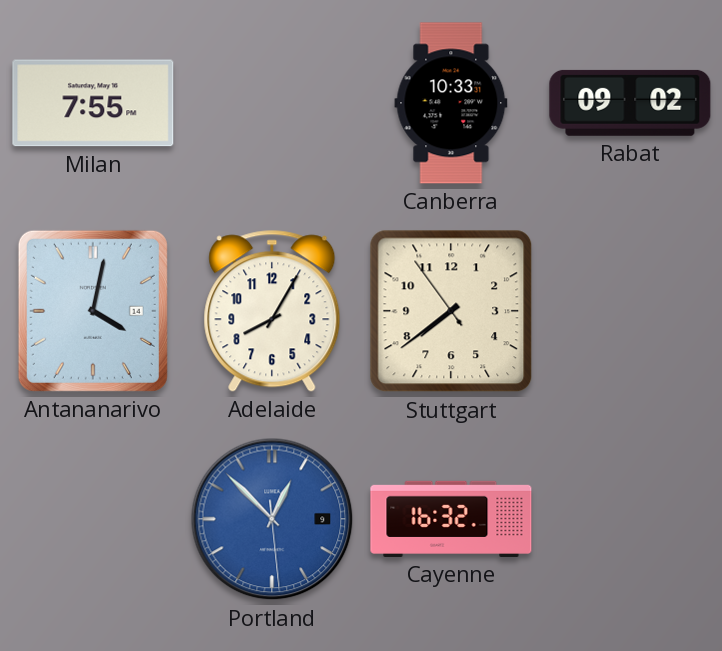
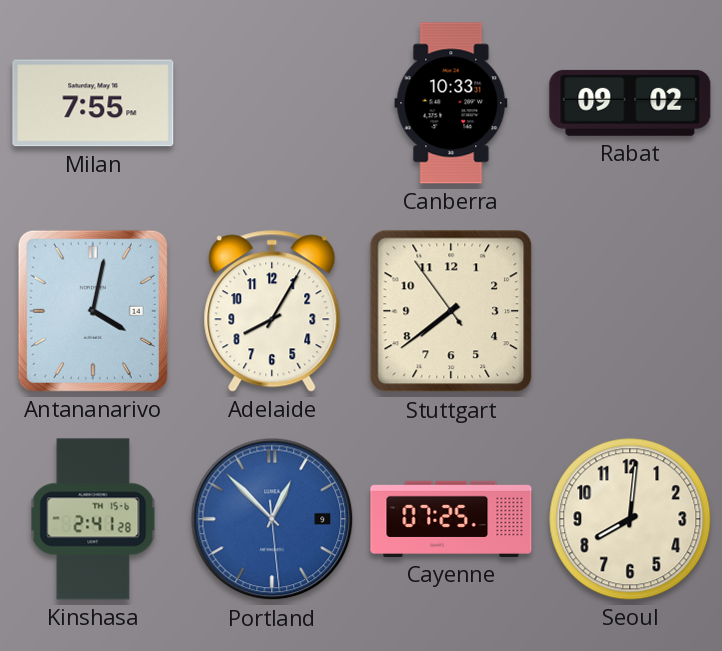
Kinshasa: none -> 2:41
Cayenne: 16:32 -> 07:25
Seoul: none -> 8:01
